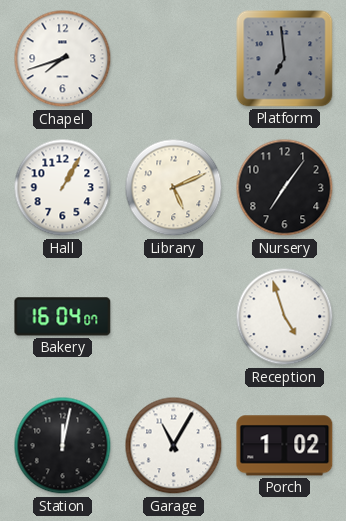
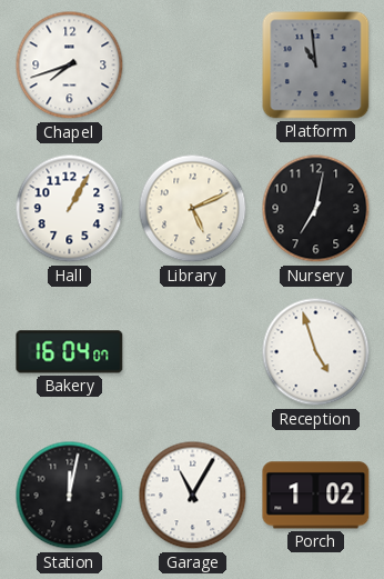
Platform: 6:59 -> 10:59
Nursery: 7:06 -> 7:02
